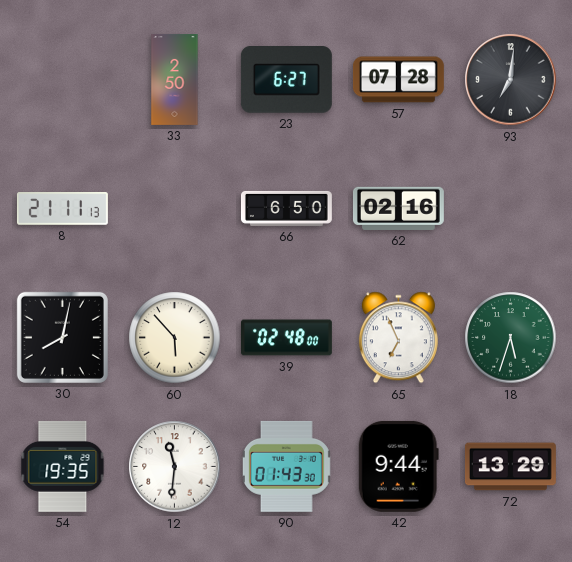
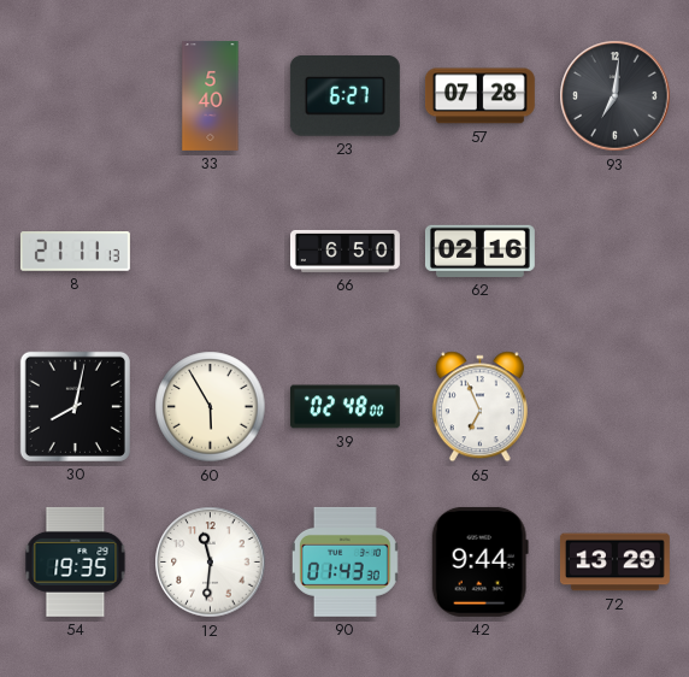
33: 2:50 -> 5:40
60: 5:53 -> 5:55
18: 5:33 -> none
